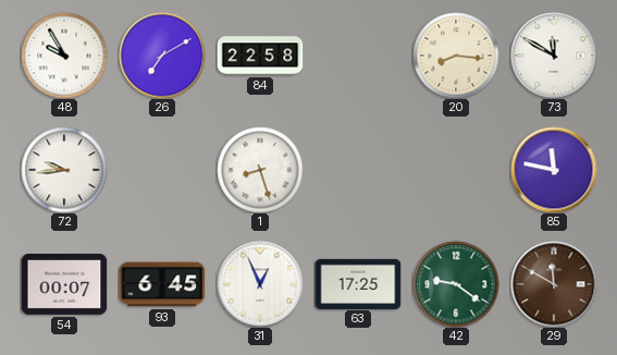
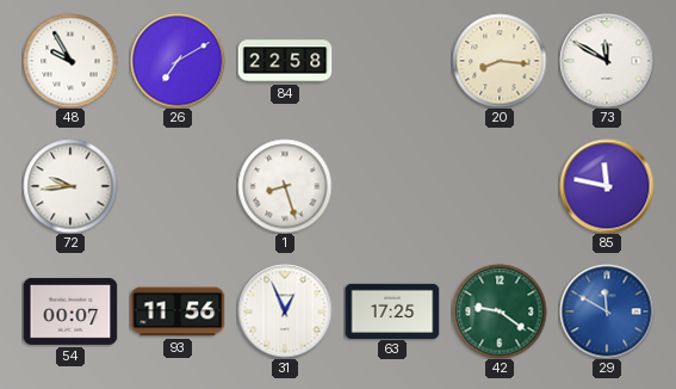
93: 6:45 -> 11:56
29 dial: brown -> blue
